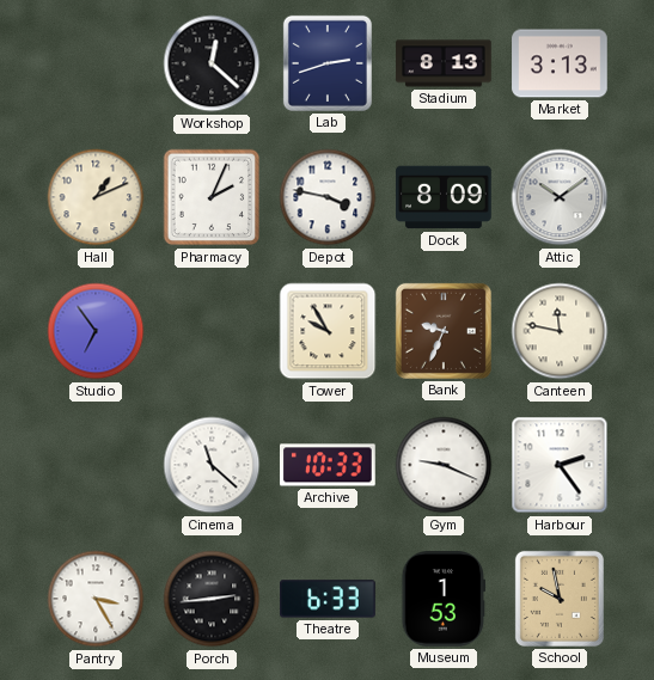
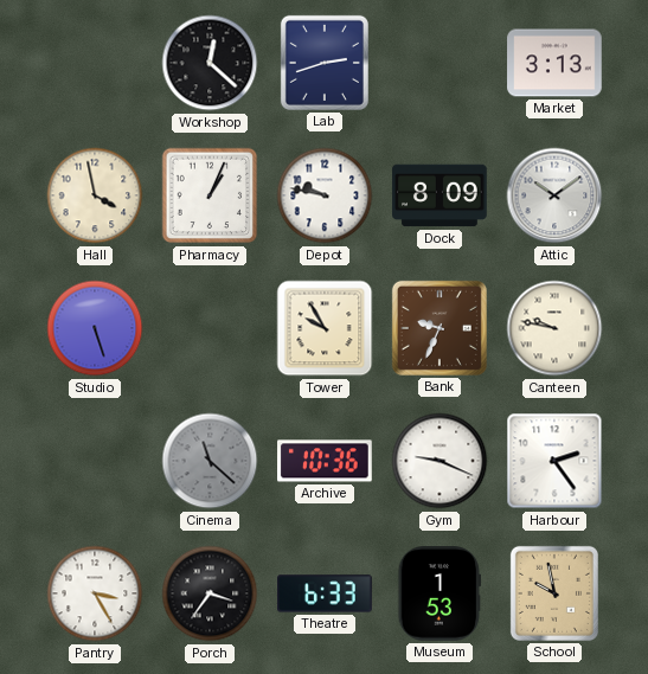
Stadium: 8:13 -> none
Hall: 1:11 -> 3:58
Pharmacy: 2:04 -> 1:04
Depot: 3:47 -> 9:47
Studio: 6:54 -> 5:27
Canteen: 11:47 -> 9:47
Cinema dial: white -> grey
Archive: 10:33 -> 10:36
Porch: 2:44 -> 3:36
